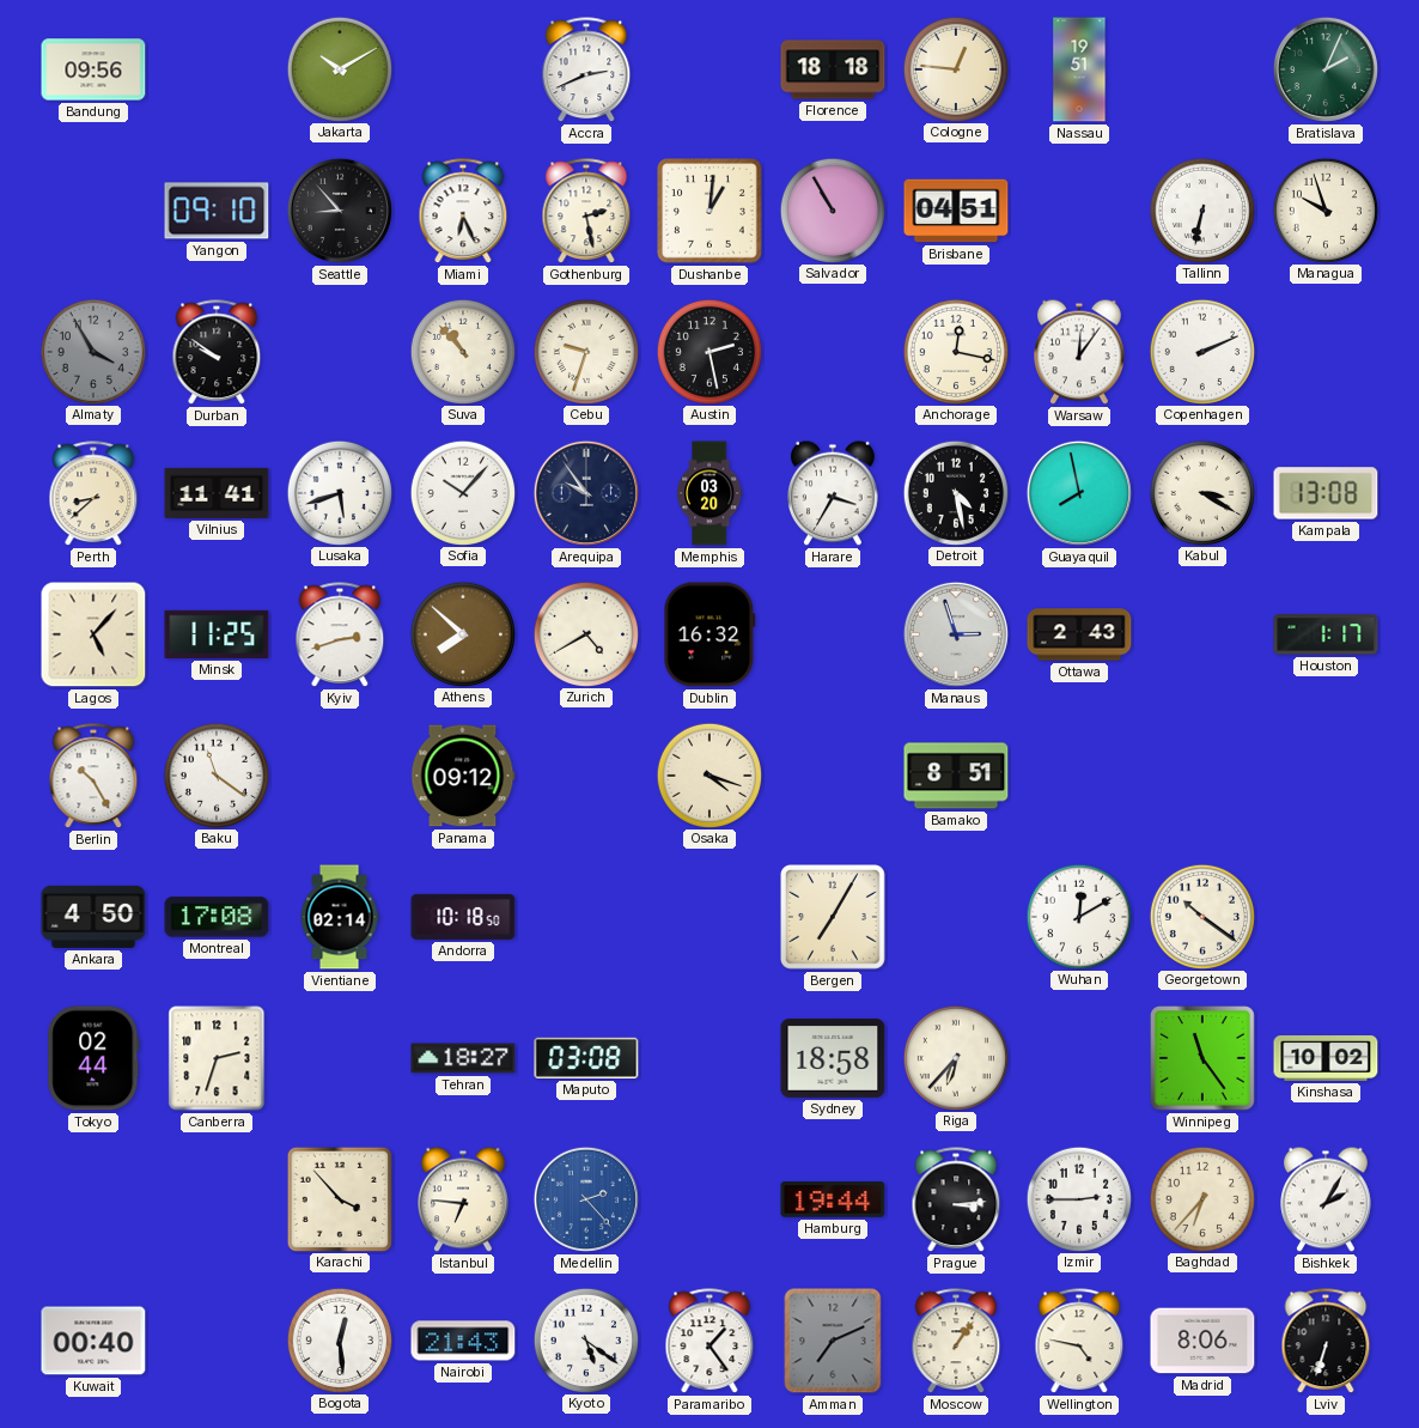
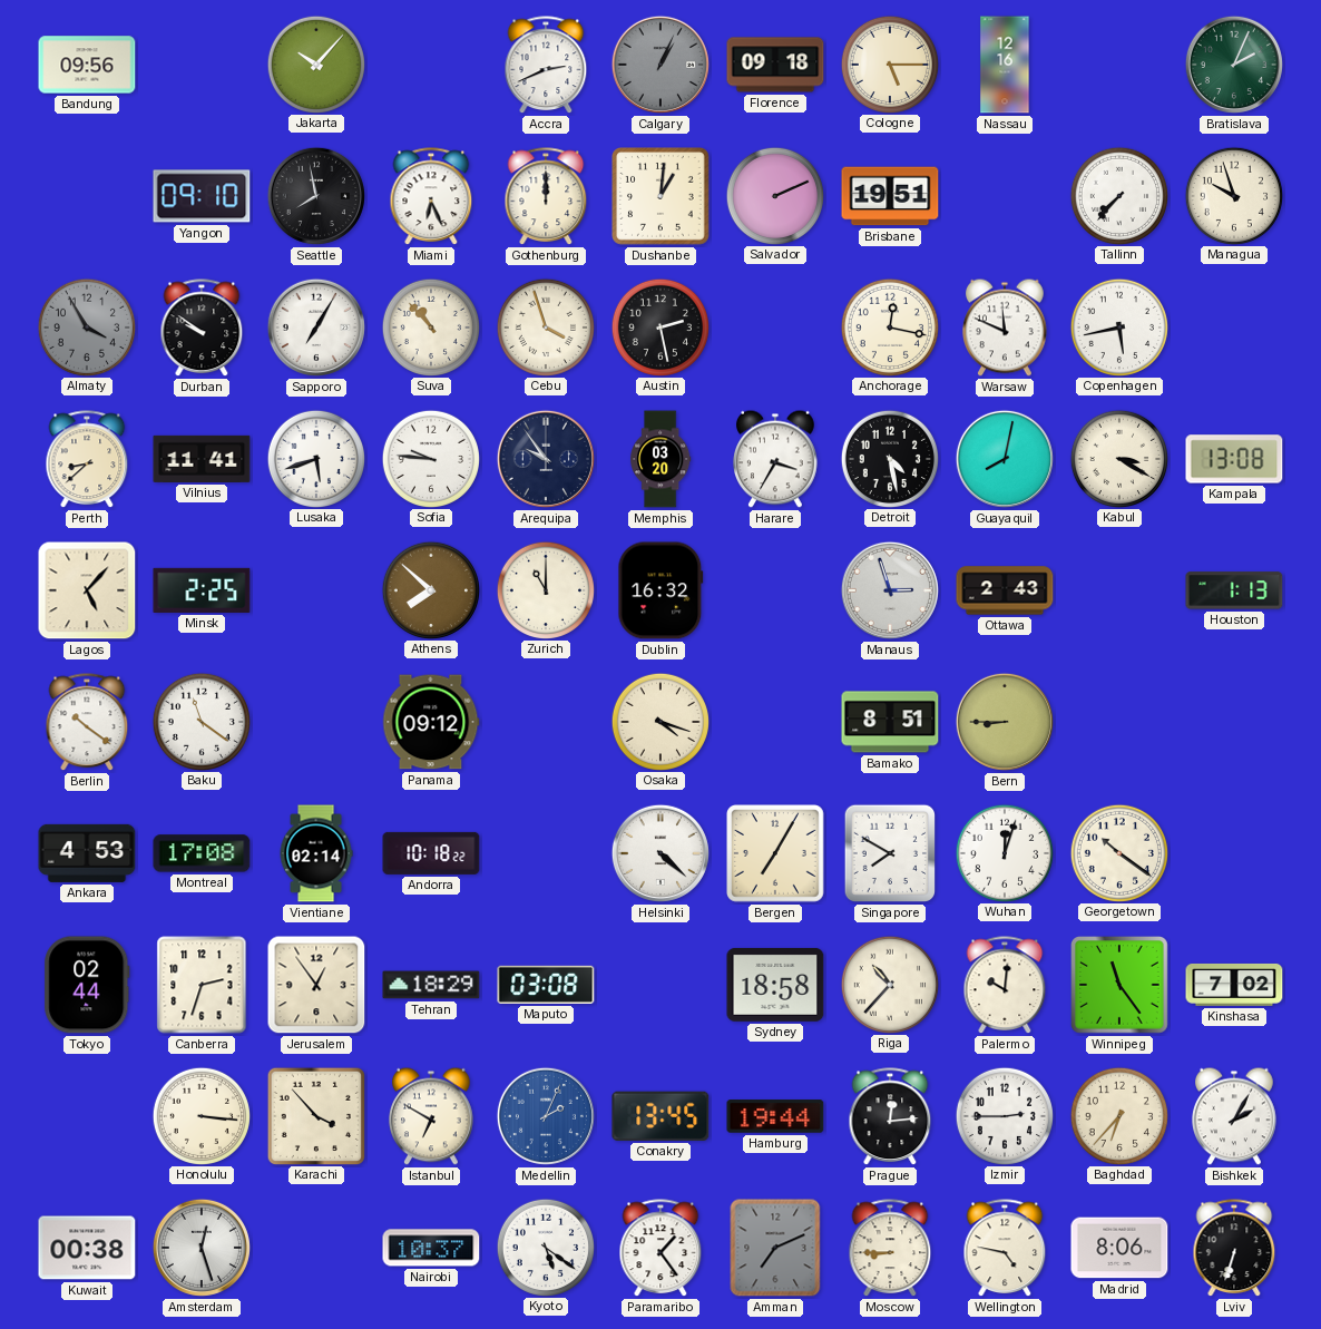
Jakarta: 10:10 -> 10:07
Calgary: none -> 1:04
Florence: 18:18 -> 09:18
Cologne: 12:46 -> 5:15
Nassau: 19:51 -> 12:16
Seattle: 8:53 -> 7:58
Gothenburg: 2:28 -> 12:00
Salvador: 10:55 -> 2:11
Brisbane: 04:51 -> 19:51
Tallinn: 6:32 -> 7:37
Sapporo: none -> 7:05
Cebu: 9:33 -> 3:57
Warsaw: 12:06 -> 11:49
Copenhagen: 2:11 -> 5:43
Sofia: 10:07 -> 9:46
Guayaquil: 7:58 -> 8:02
Minsk: 11:25 -> 2:25
Kyiv: 2:42 -> none
Zurich: 4:40 -> 11:00
Houston: 1:17 -> 1:13
Berlin: 10:25 -> 10:21
Bern: none -> 8:45
Ankara: 4:50 -> 4:53
Andorra: 10:18:50 -> 10:18:22
Helsinki: none -> 4:22
Singapore: none -> 7:50
Wuhan: 12:10 -> 12:03
Jerusalem: none -> 12:54
Tehran: 18:27 -> 18:29
Riga: 6:37 -> 10:37
Palermo: none -> 10:01
Kinshasa: 10:02 -> 7:02
Honolulu: none -> 3:16
Istanbul: 6:46 -> 6:50
Medellin: 2:23 -> 2:04
Conakry: none -> 13:45
Prague: 3:14 -> 12:14
Kuwait: 00:40 -> 00:38
Amsterdam: none -> 12:27
Bogota: 12:29 -> none
Nairobi: 21:43 -> 10:37
Moscow: 1:06 -> 8:45
